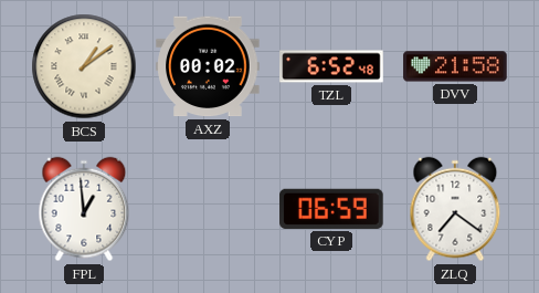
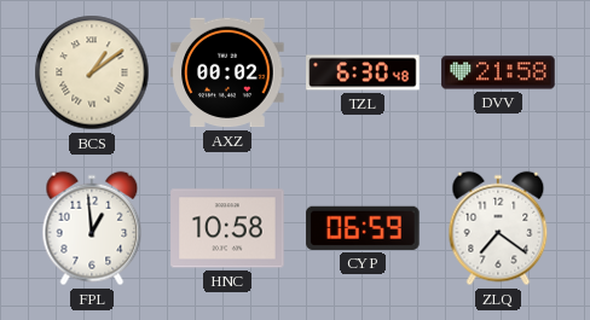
TZL: 6:52 -> 6:30
HNC: none -> 10:58
